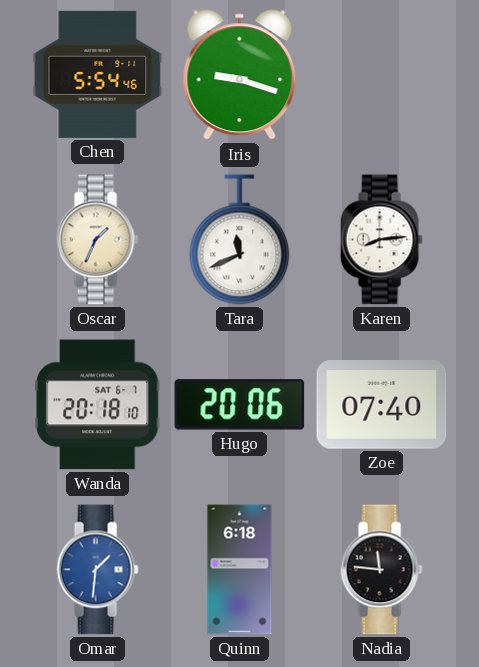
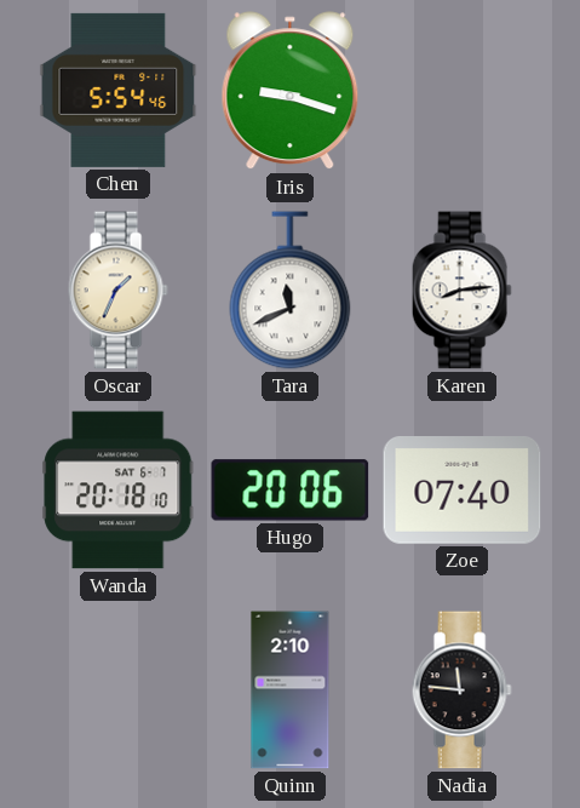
Omar: 1:31 -> none
Quinn: 6:18 -> 2:10
